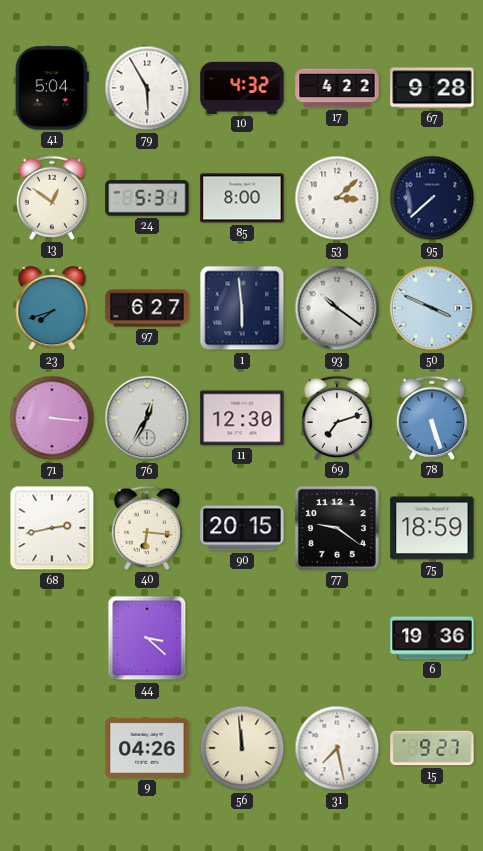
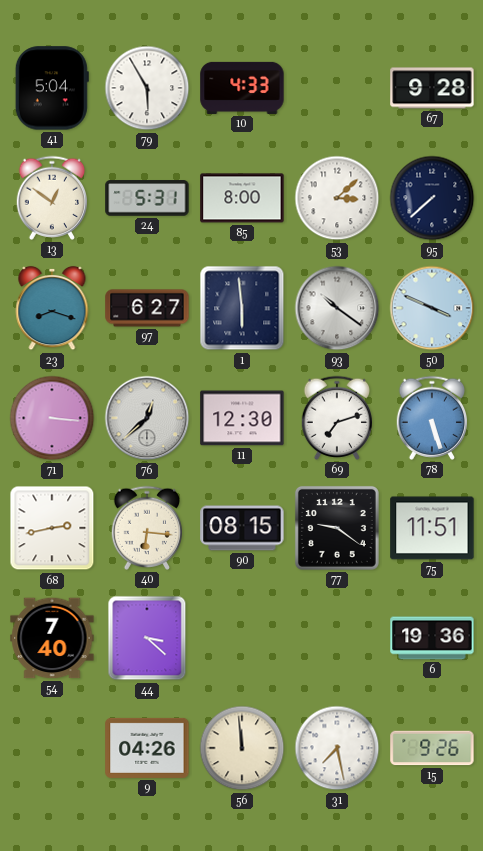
10: 4:32 -> 4:33
17: 4:22 -> none
23: 7:42 -> 8:18
76: 12:35 -> 12:38
90: 20:15 -> 08:15
75: 18:59 -> 11:51
54: none -> 7:40
15: 9:27 -> 9:26
